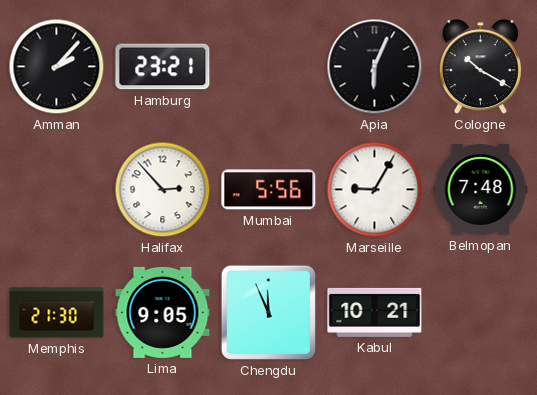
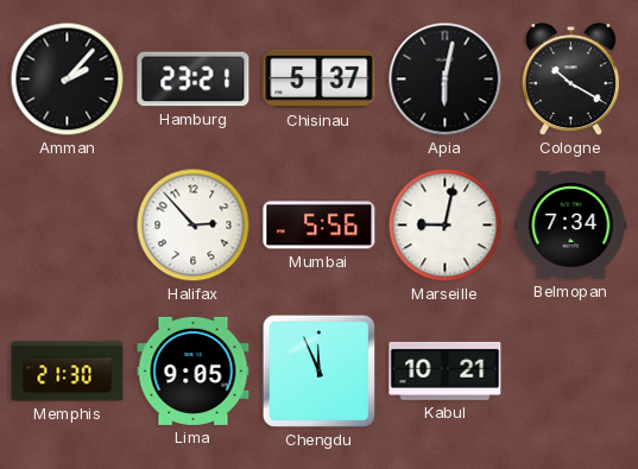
Chisinau: none -> 5:37
Apia: 6:04 -> 6:02
Marseille: 9:05 -> 9:02
Belmopan: 7:48 -> 7:34
